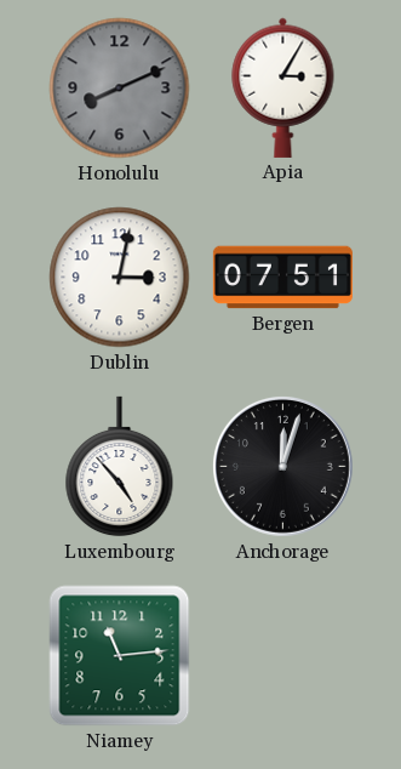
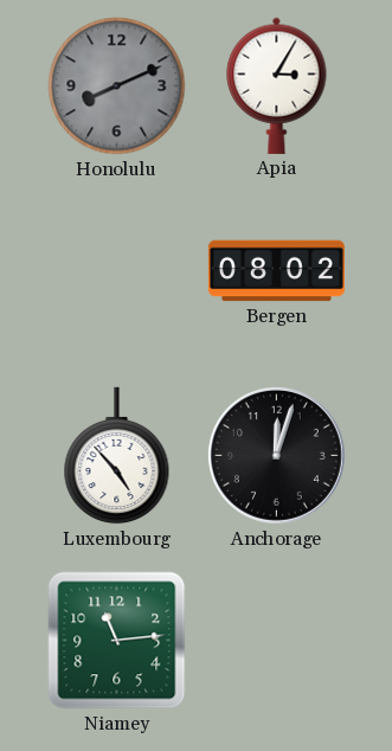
Dublin: 3:02 -> none
Bergen: 07:51 -> 08:02
